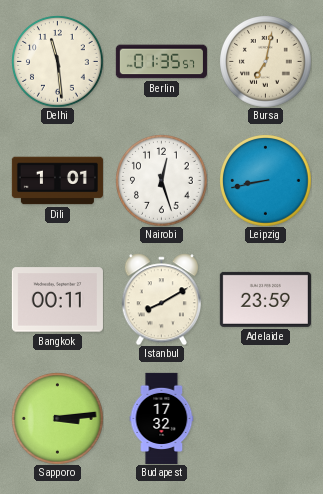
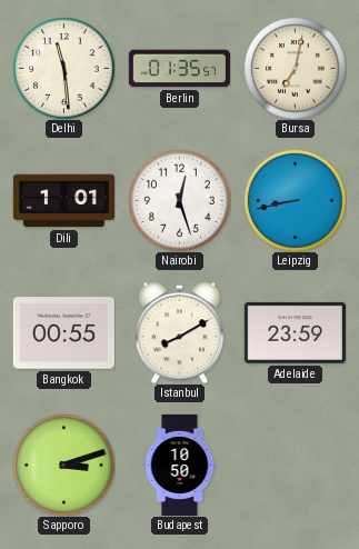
Bangkok: 00:11 -> 00:55
Sapporo: 3:14 -> 3:12
Budapest: 17:32 -> 10:50
